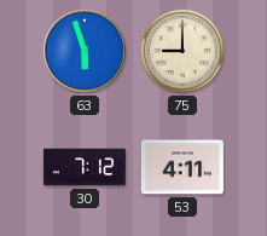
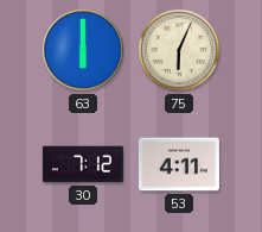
63: 5:57 -> 6:00
75: 9:00 -> 6:04
